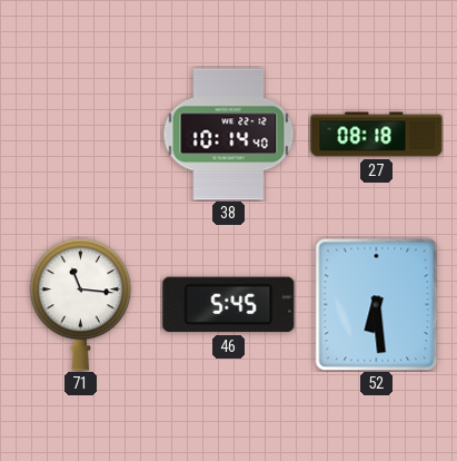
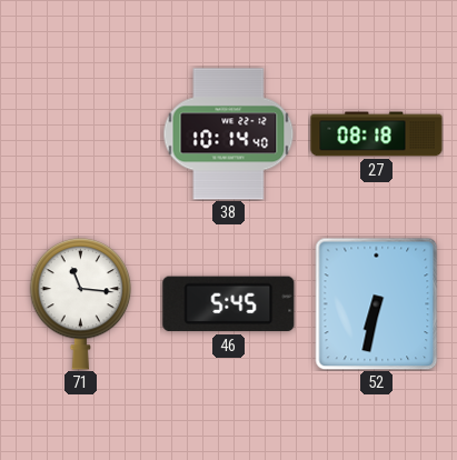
52: 6:29 -> 6:32
